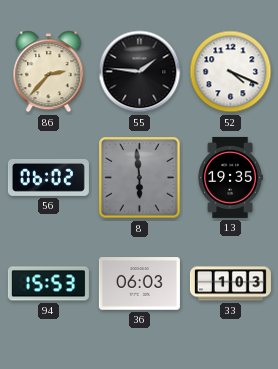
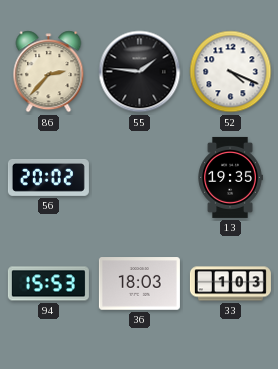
56: 06:02 -> 20:02
8: 5:59 -> none
36: 06:03 -> 18:03
